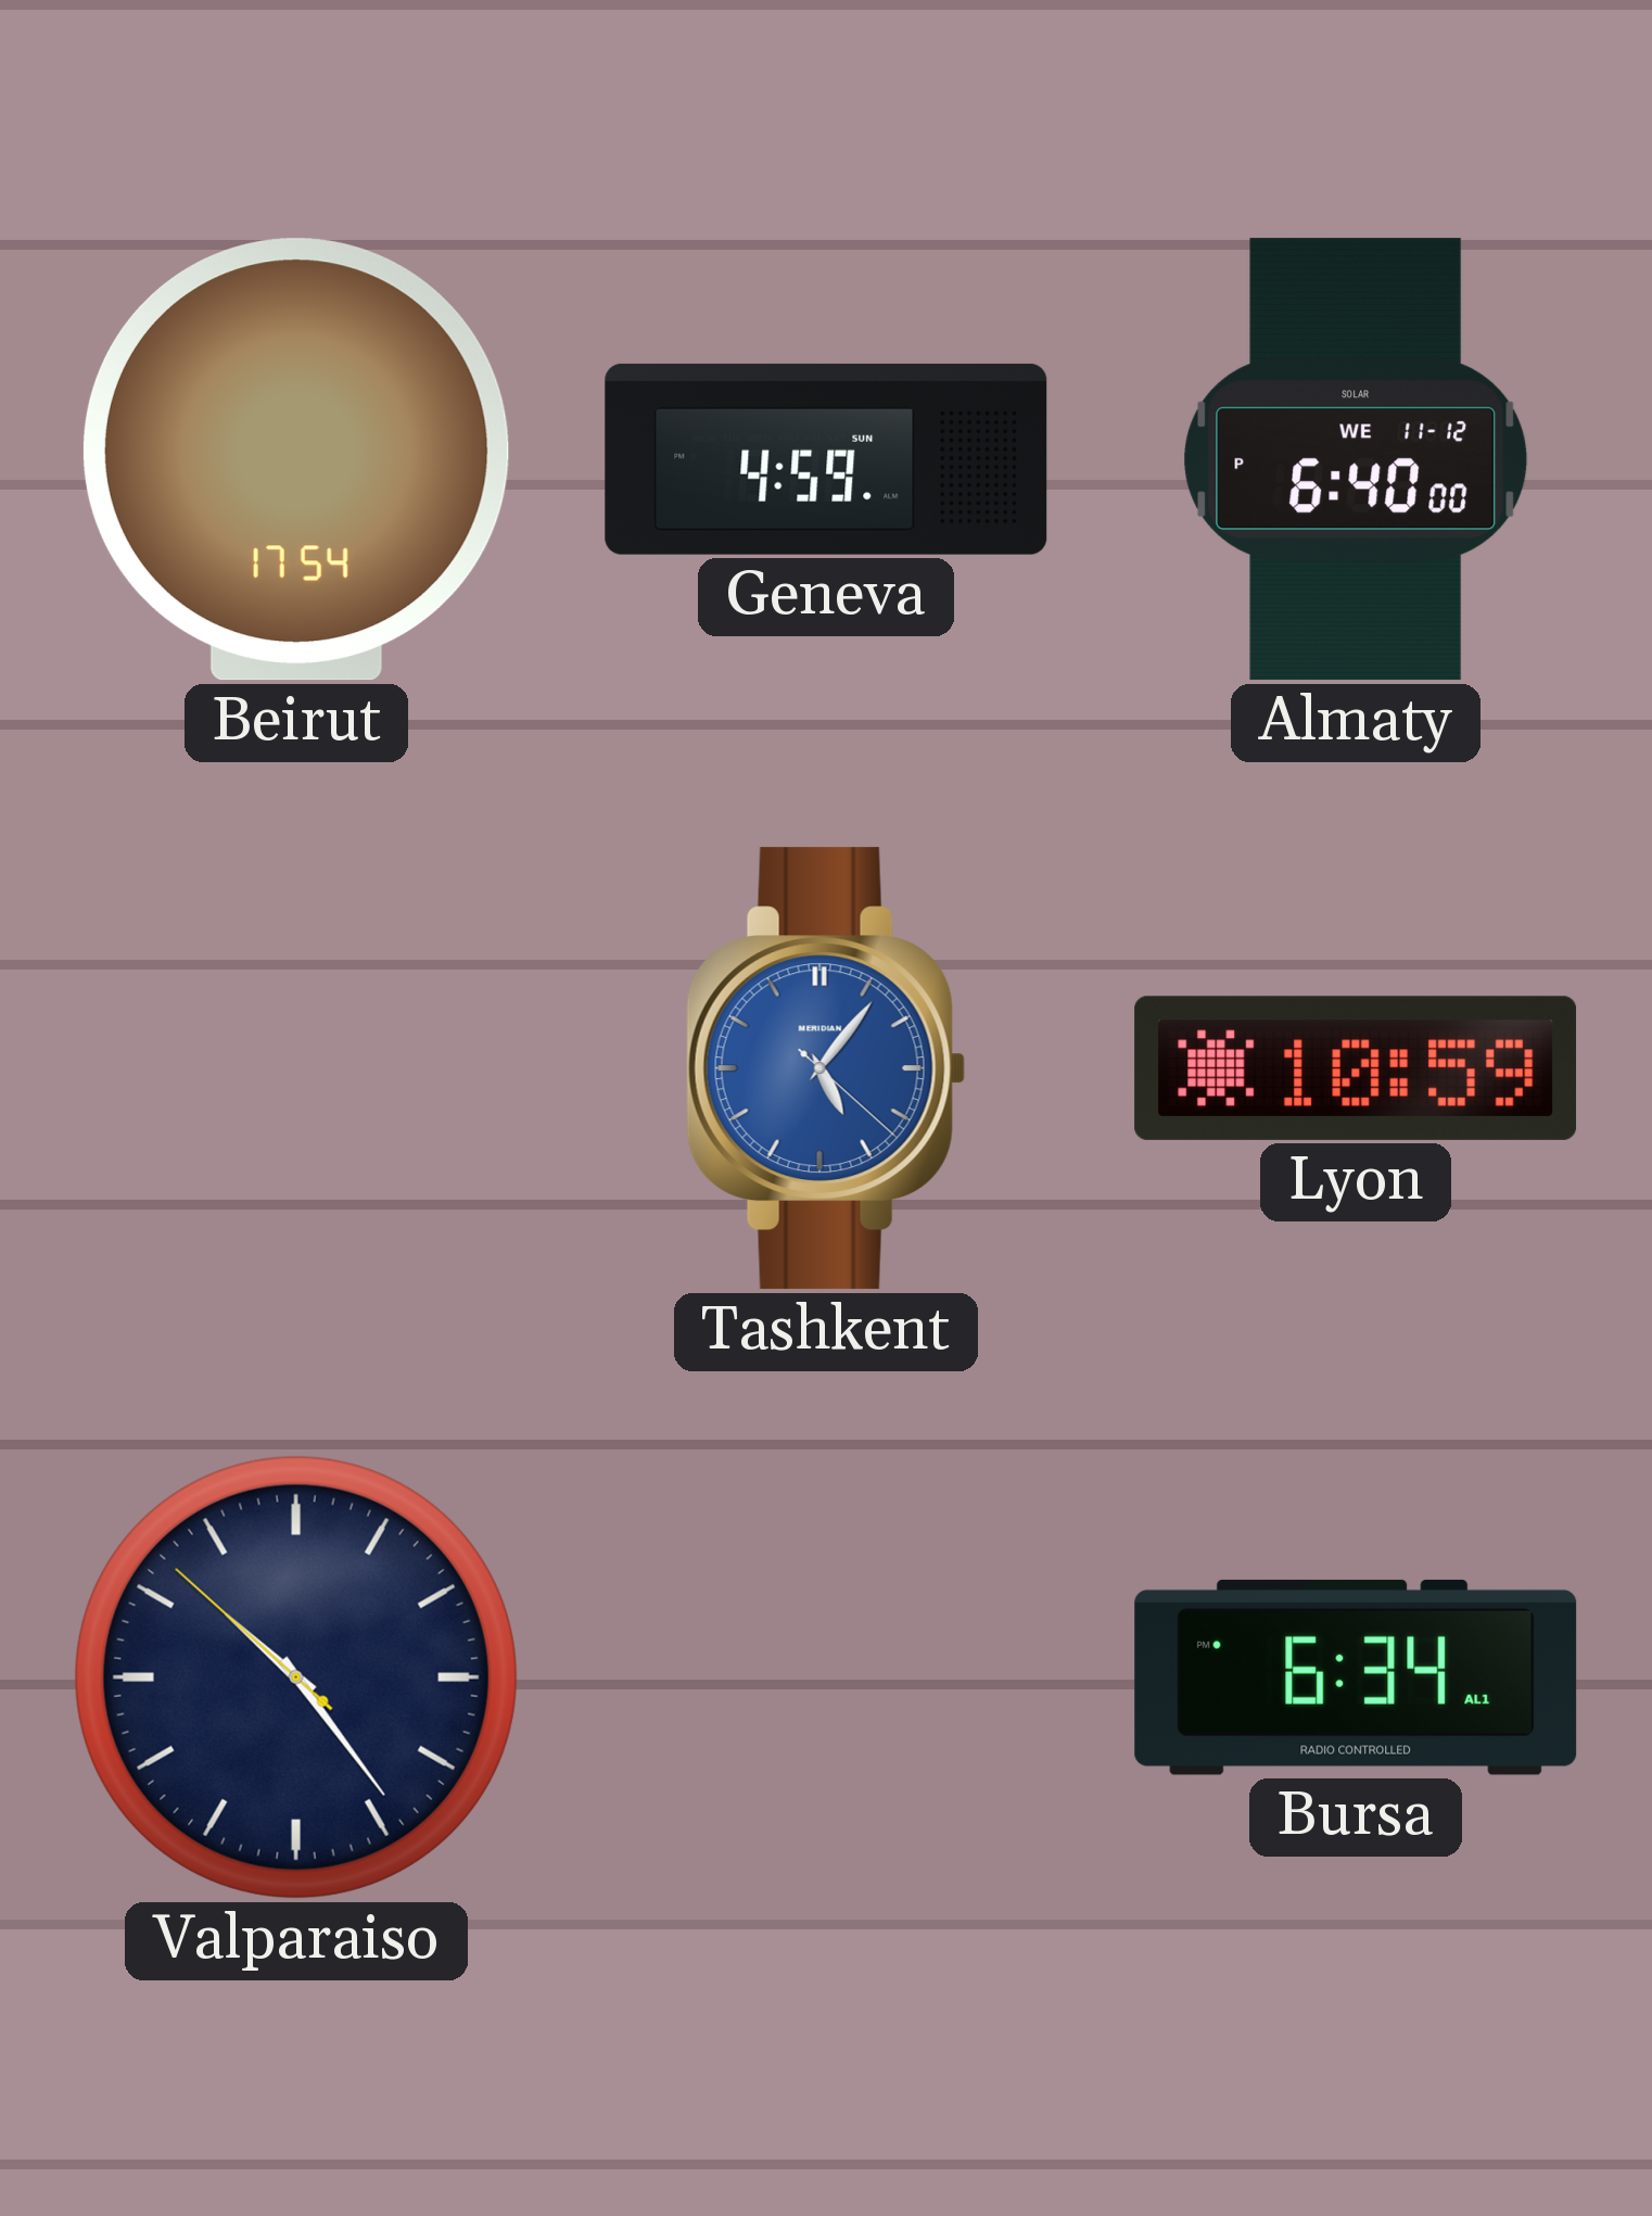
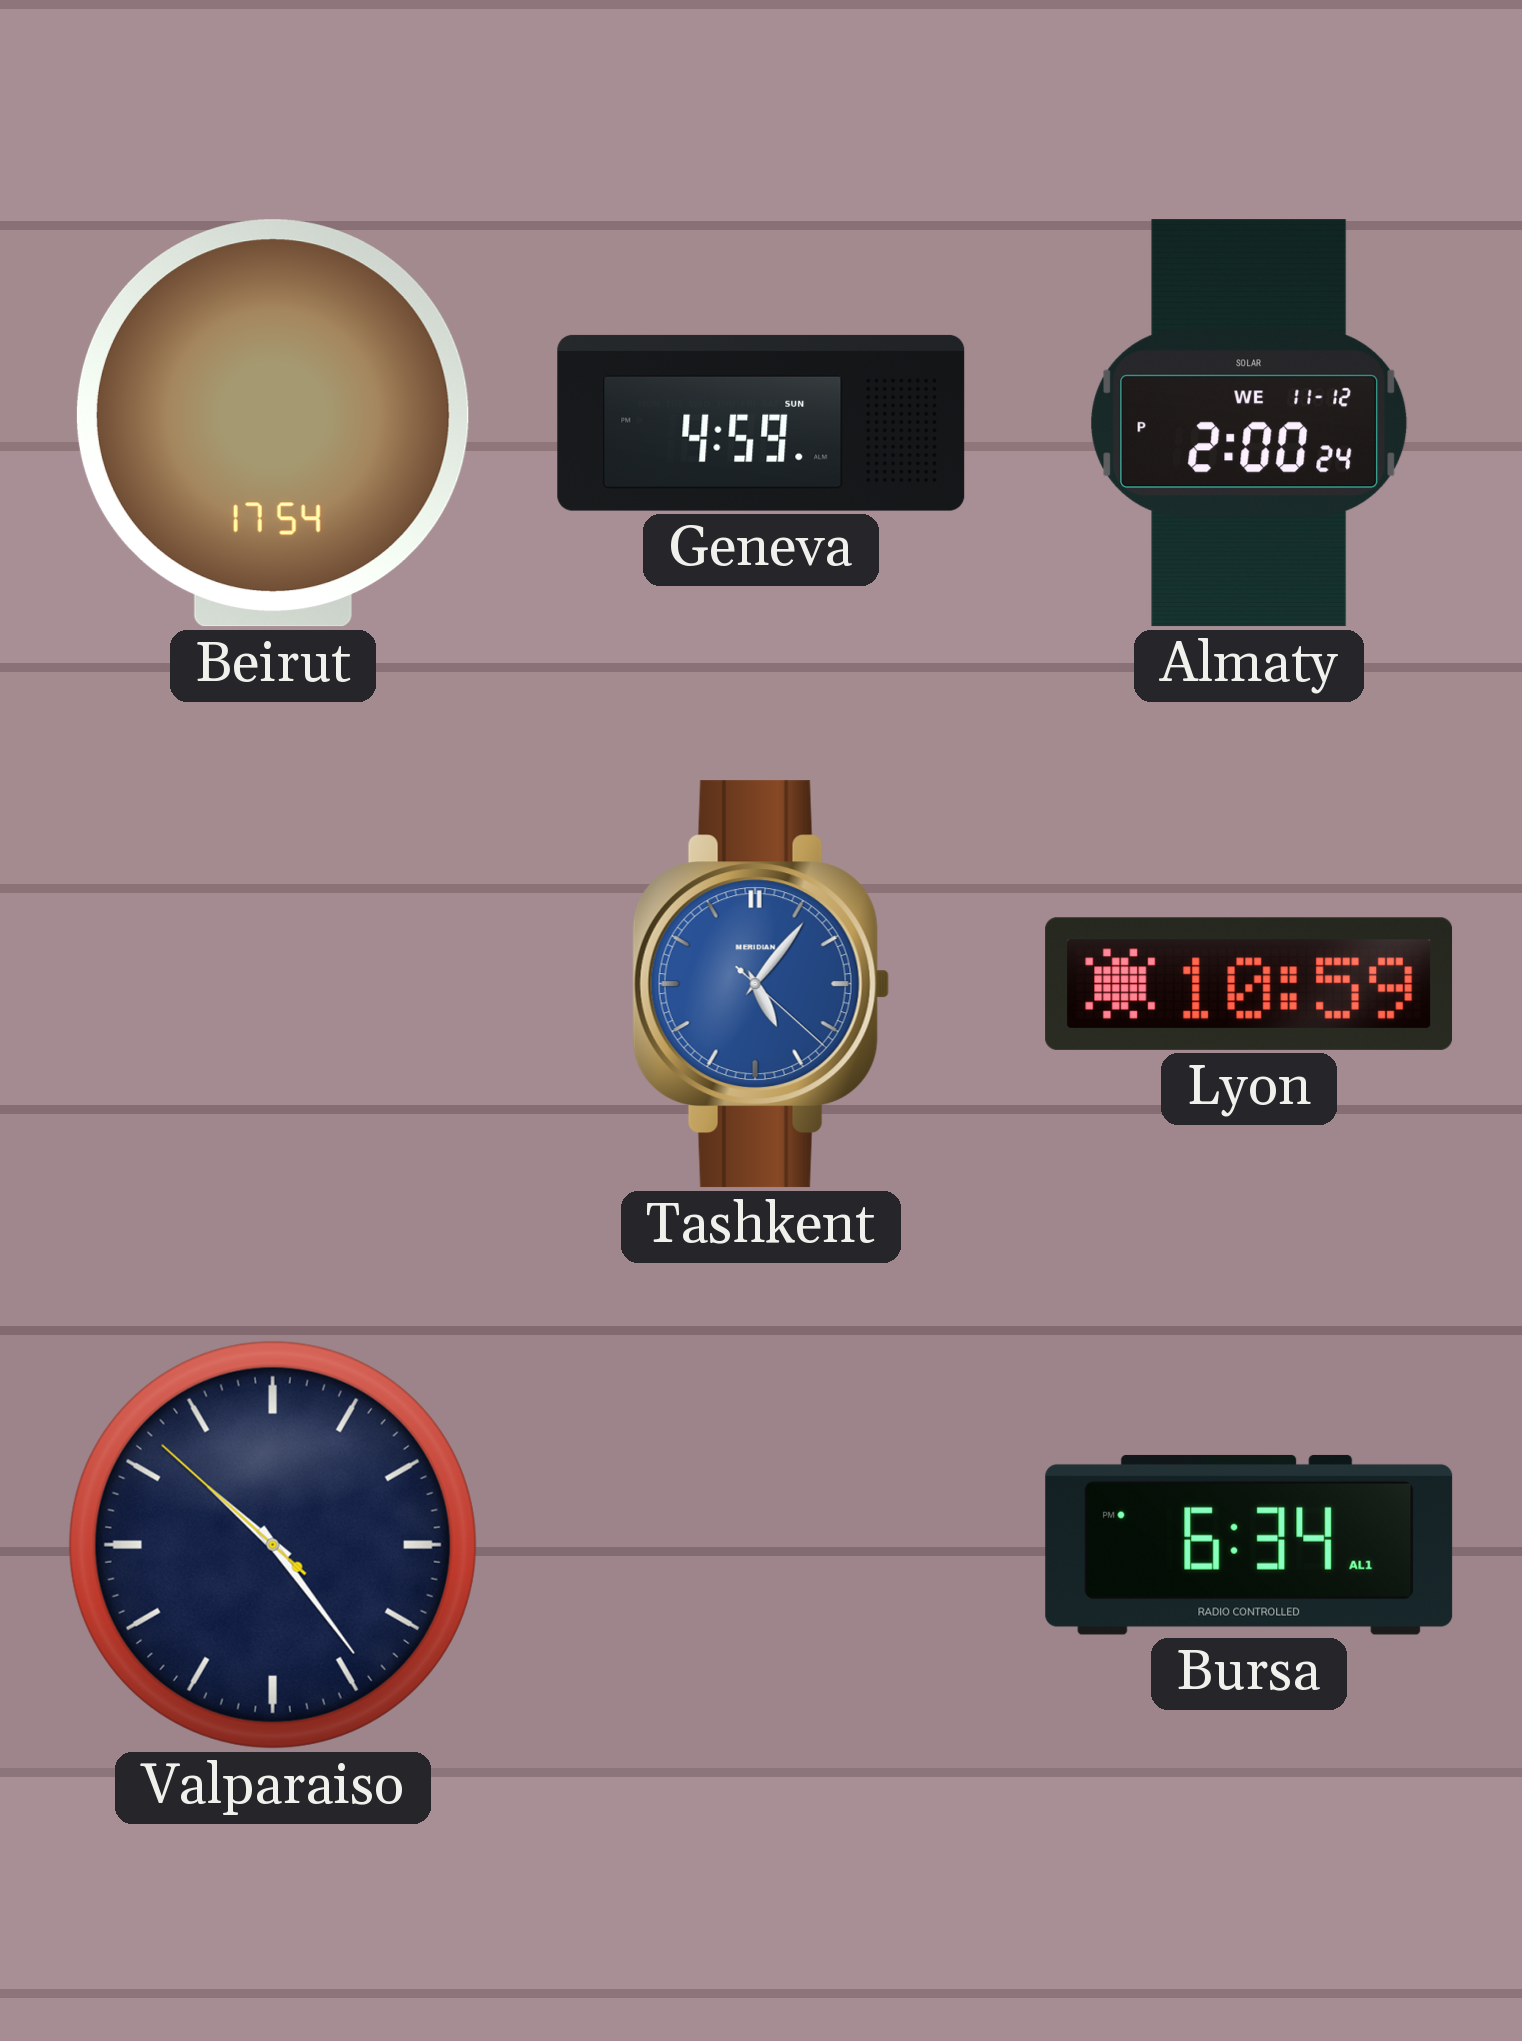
Almaty: 6:40 -> 2:00
